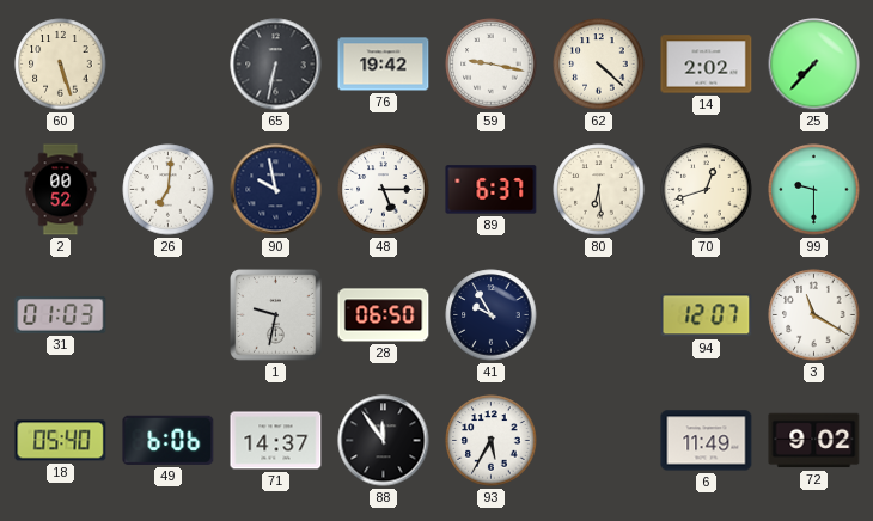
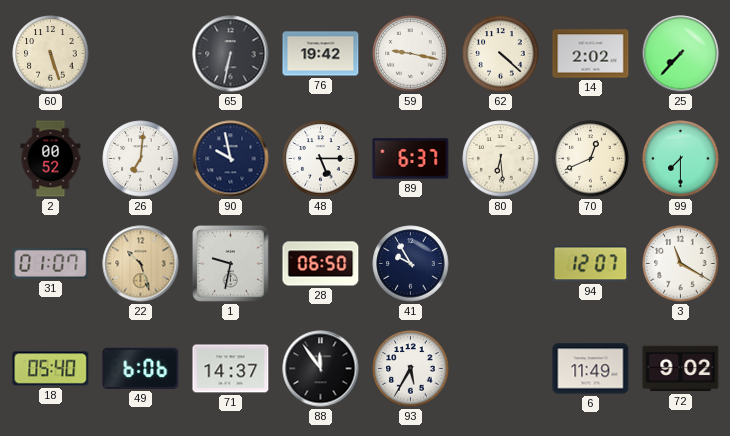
70: 12:42 -> 12:41
99: 9:30 -> 7:30
31: 01:03 -> 01:07
22: none -> 10:27
